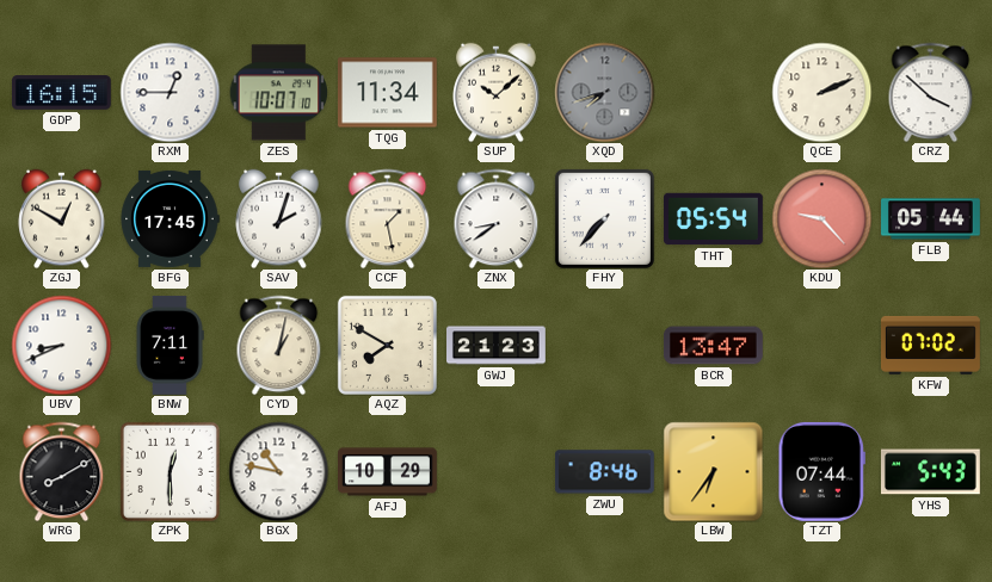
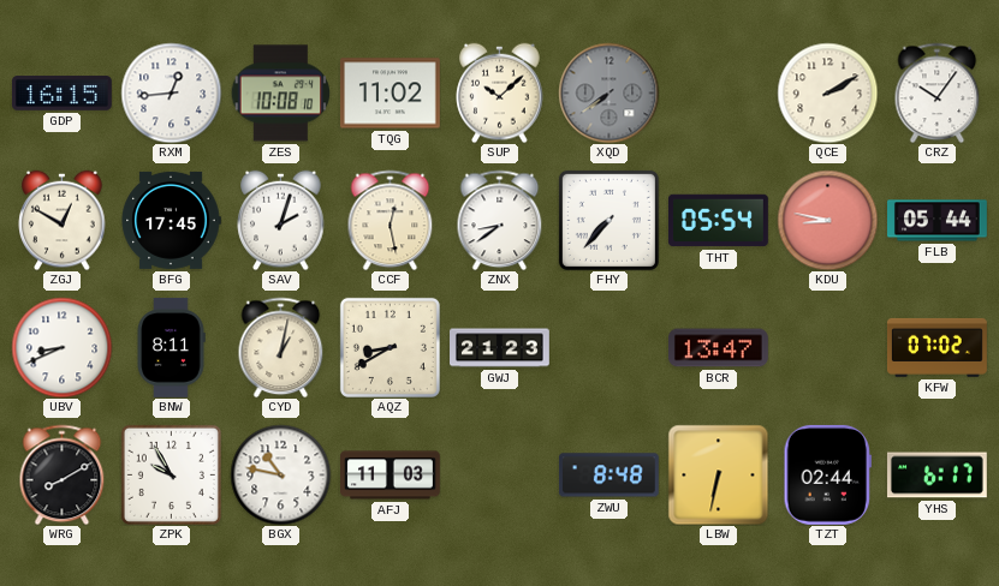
RXM: 12:45 -> 12:44
ZES: 10:07 -> 10:08
TQG: 11:34 -> 11:02
XQD: 7:42 -> 7:39
QCE: 2:11 -> 2:10
CRZ: 3:52 -> 10:06
CCF: 1:28 -> 12:28
KDU: 9:23 -> 8:47
BNW: 7:11 -> 8:11
AQZ: 7:50 -> 8:40
ZPK: 12:30 -> 9:55
AFJ: 10:29 -> 11:03
ZWU: 8:46 -> 8:48
LBW: 6:36 -> 6:32
TZT: 07:44 -> 02:44
YHS: 5:43 -> 6:17
